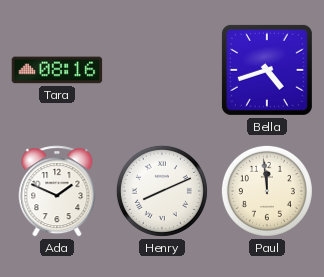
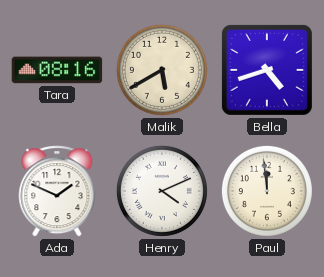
Malik: none -> 5:40
Henry: 8:11 -> 4:11
